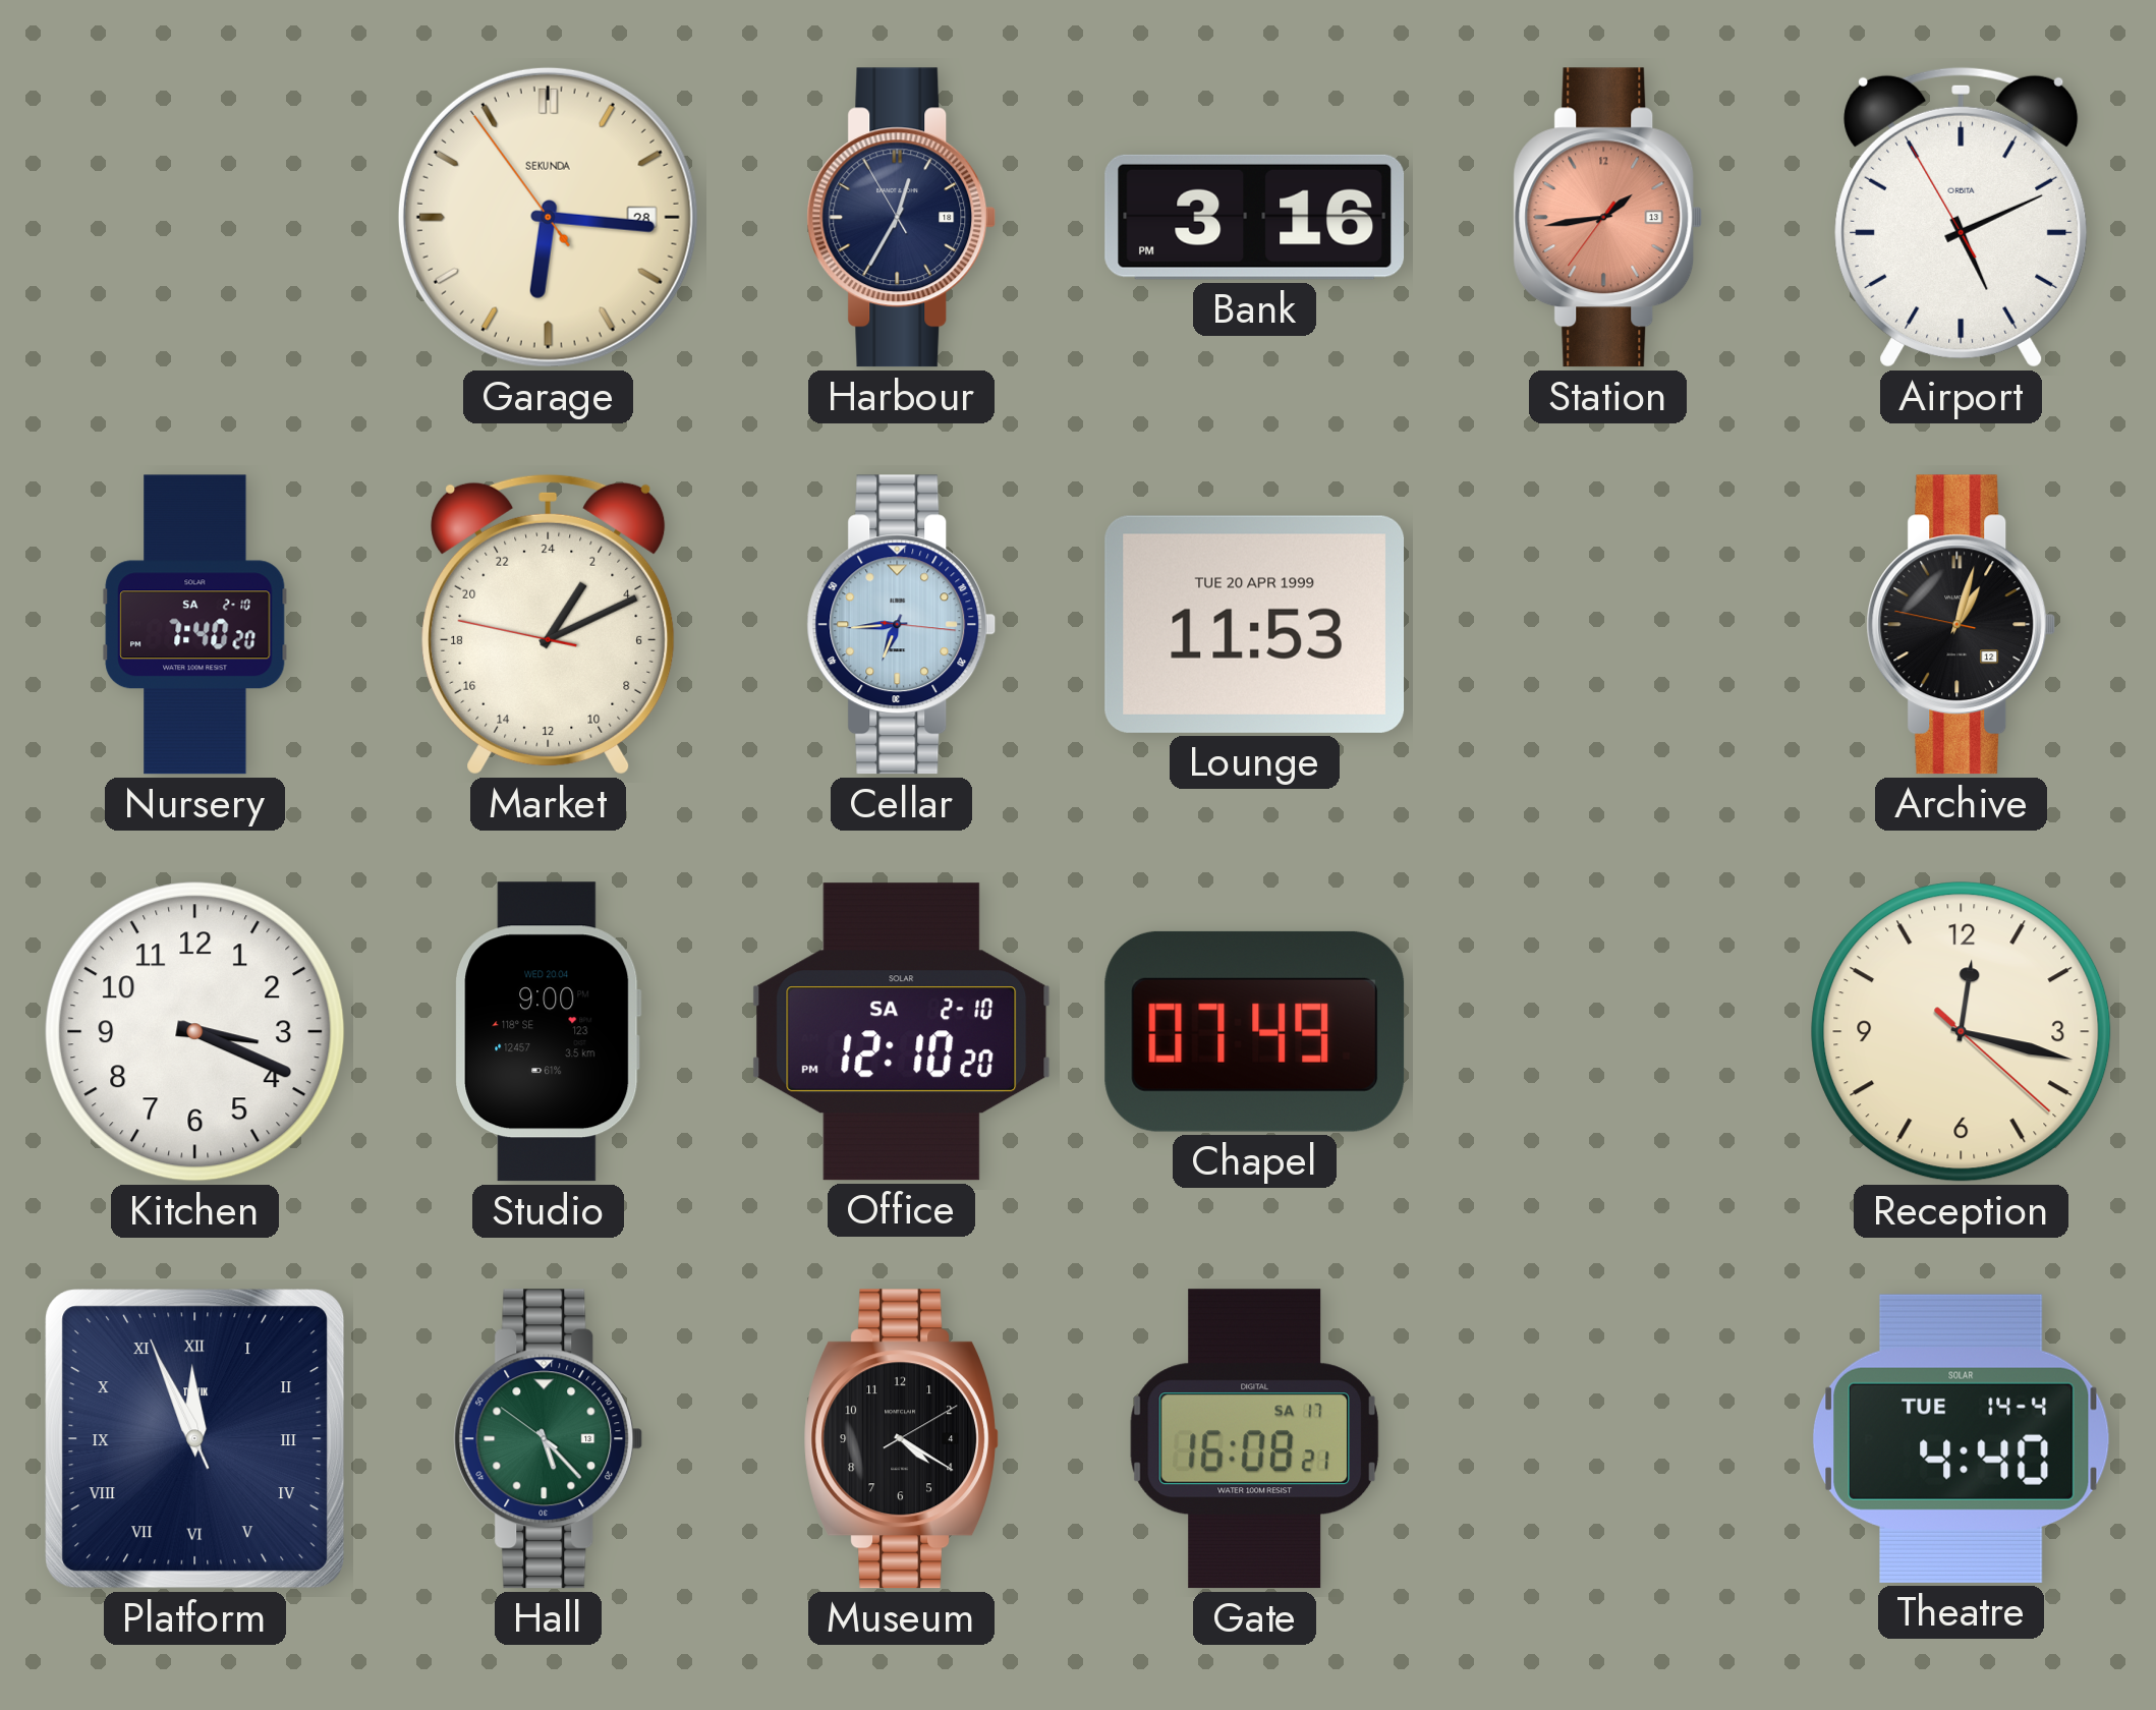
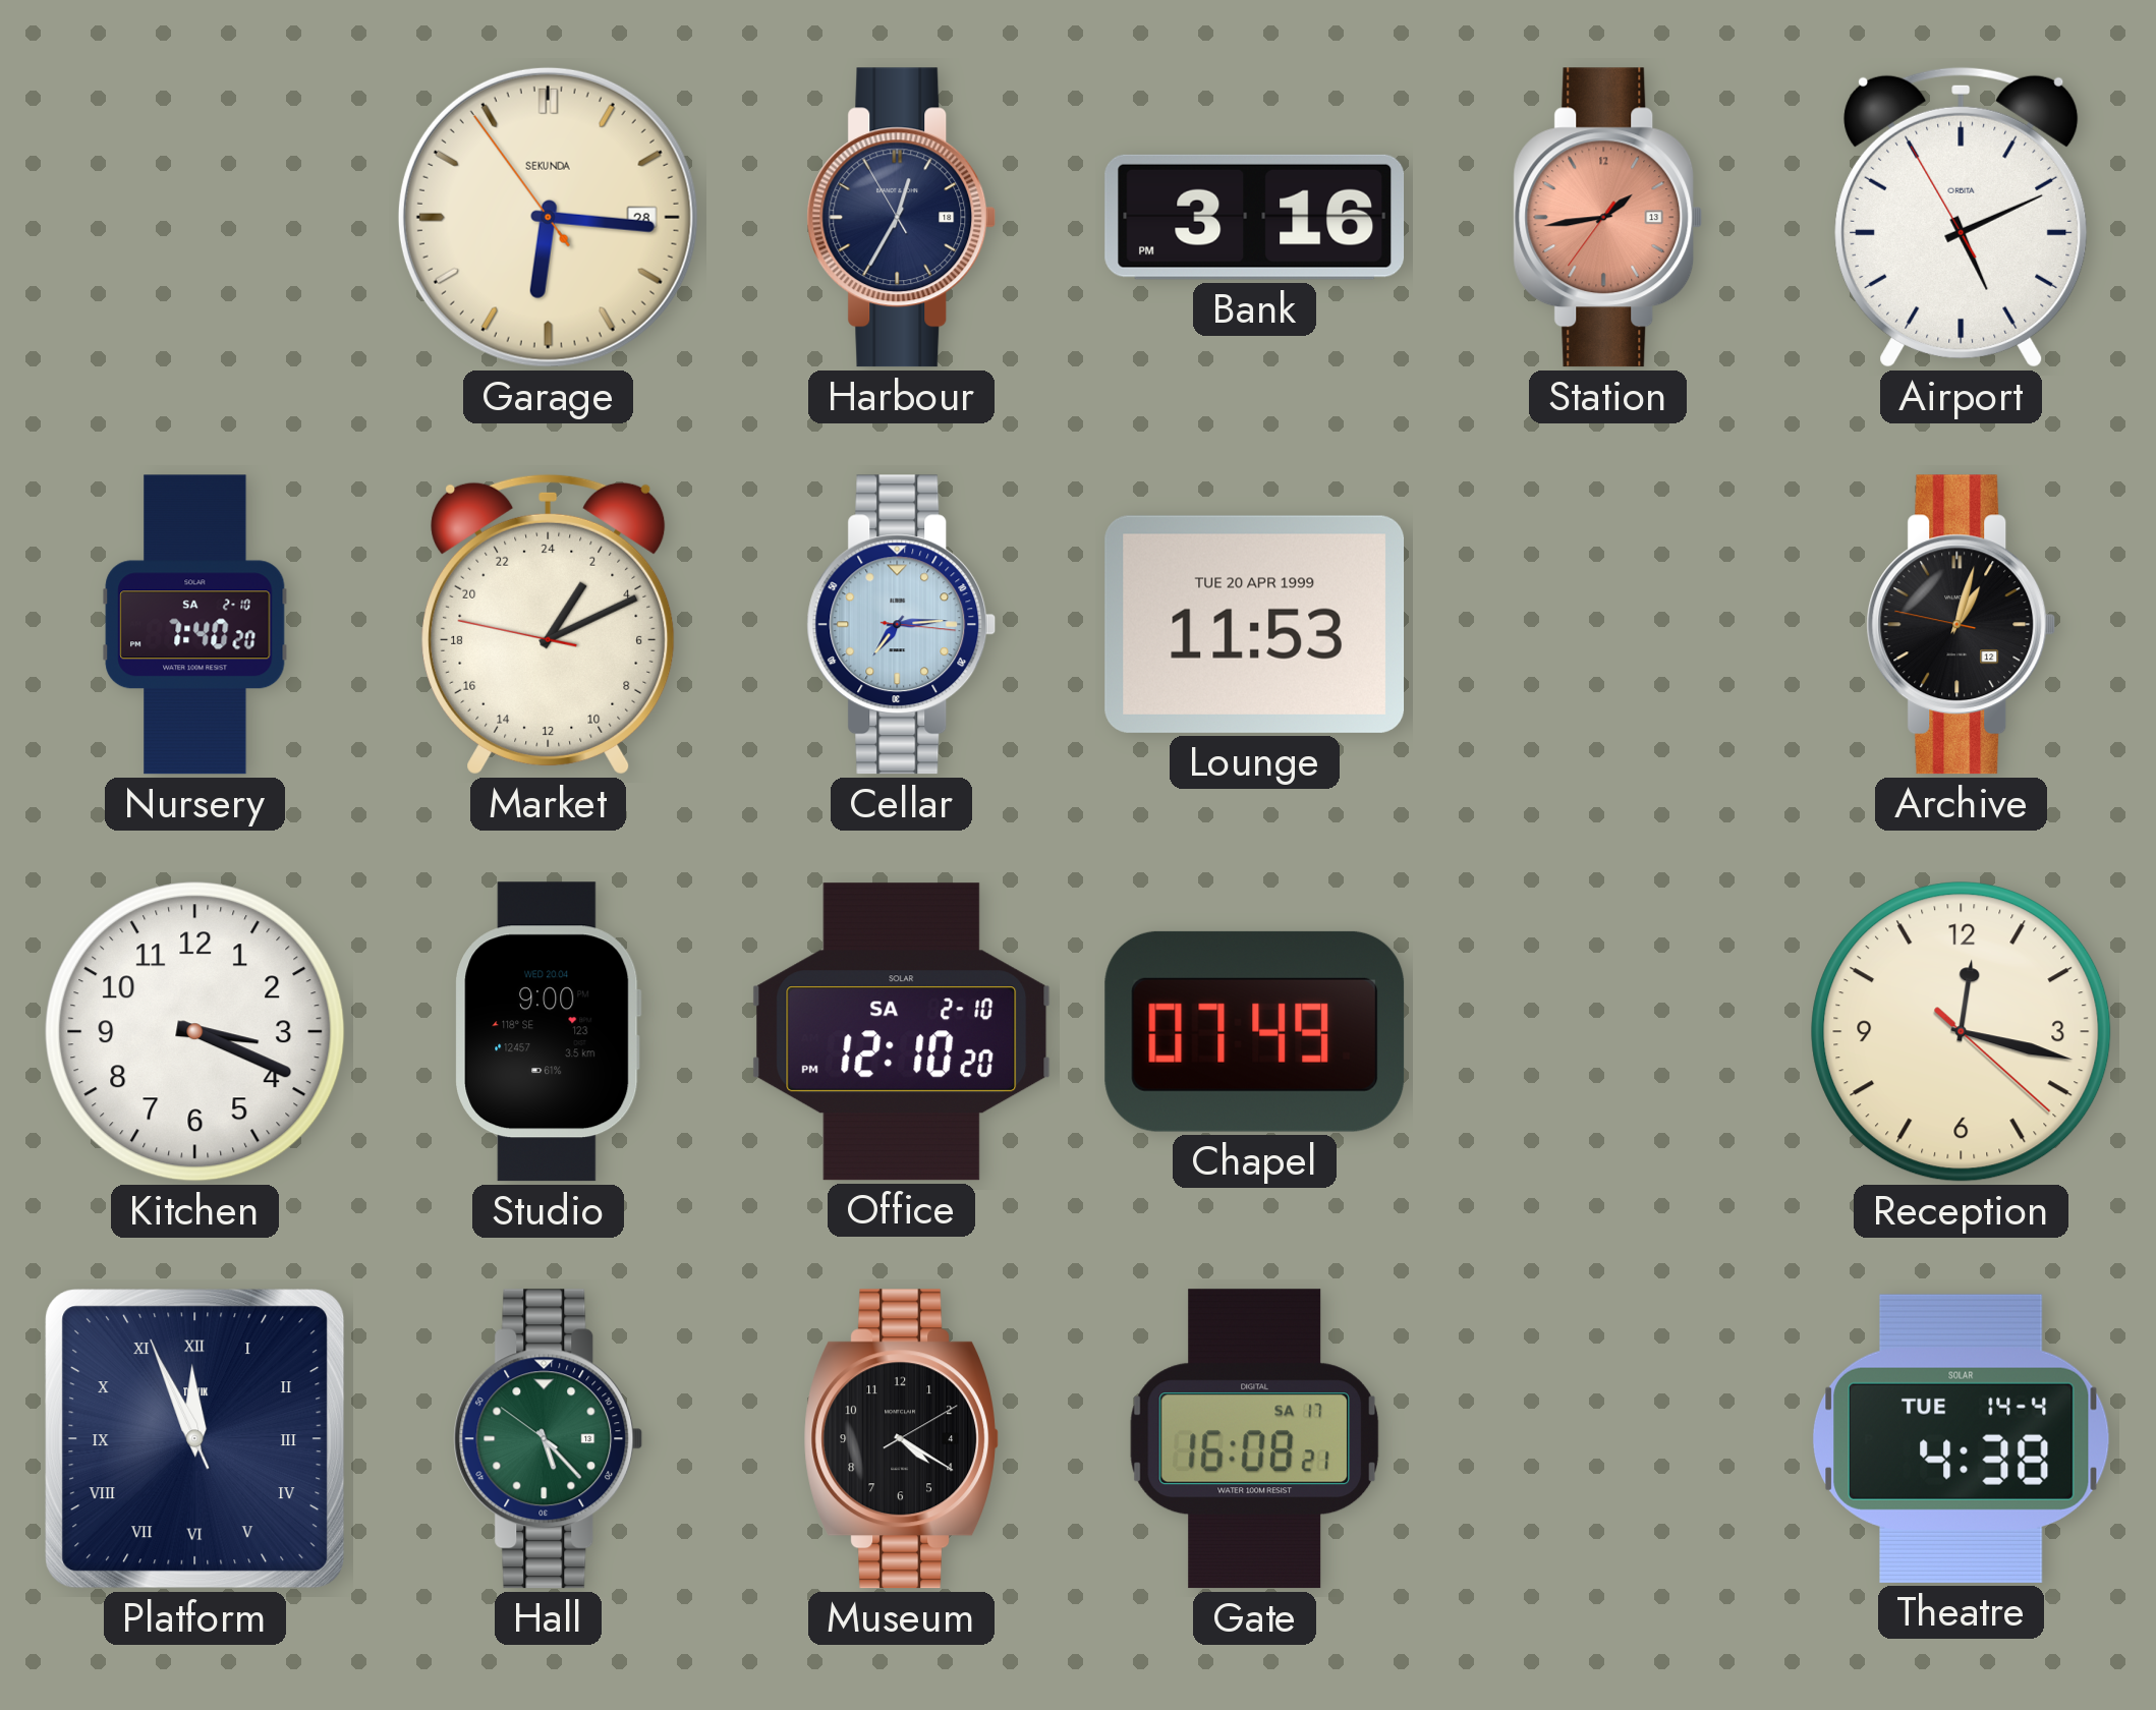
Cellar: 6:44 -> 7:14
Theatre: 4:40 -> 4:38
